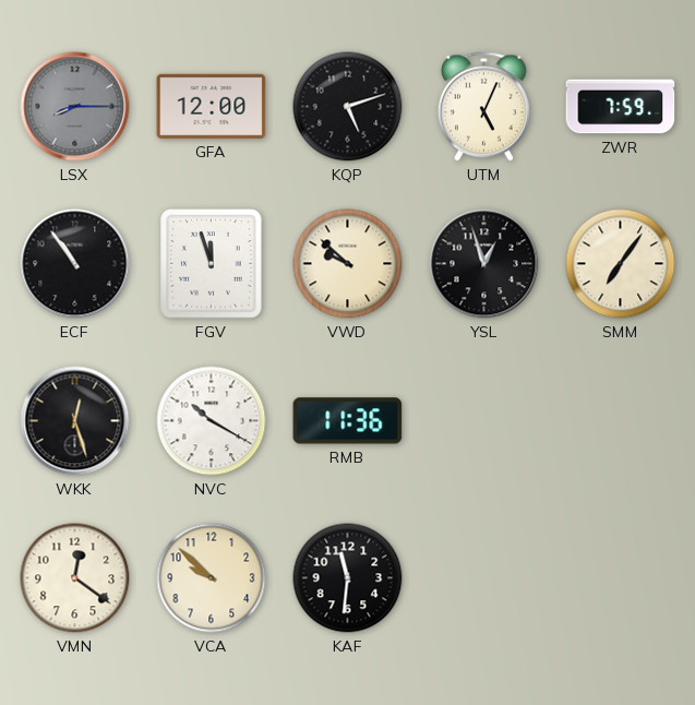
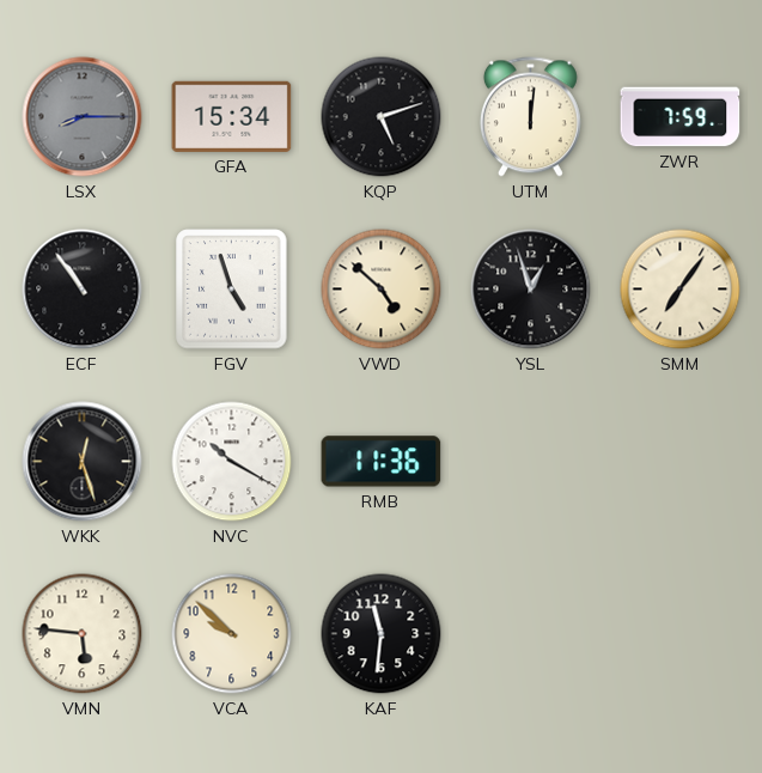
GFA: 12:00 -> 15:34
UTM: 5:04 -> 12:01
FGV: 11:57 -> 4:57
VWD: 9:52 -> 4:52
VMN: 12:21 -> 5:46
